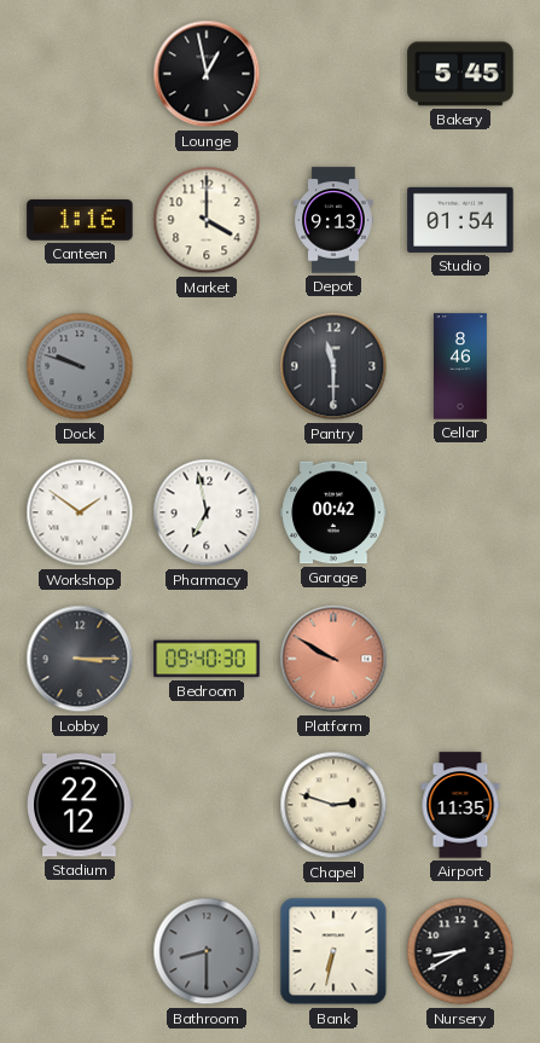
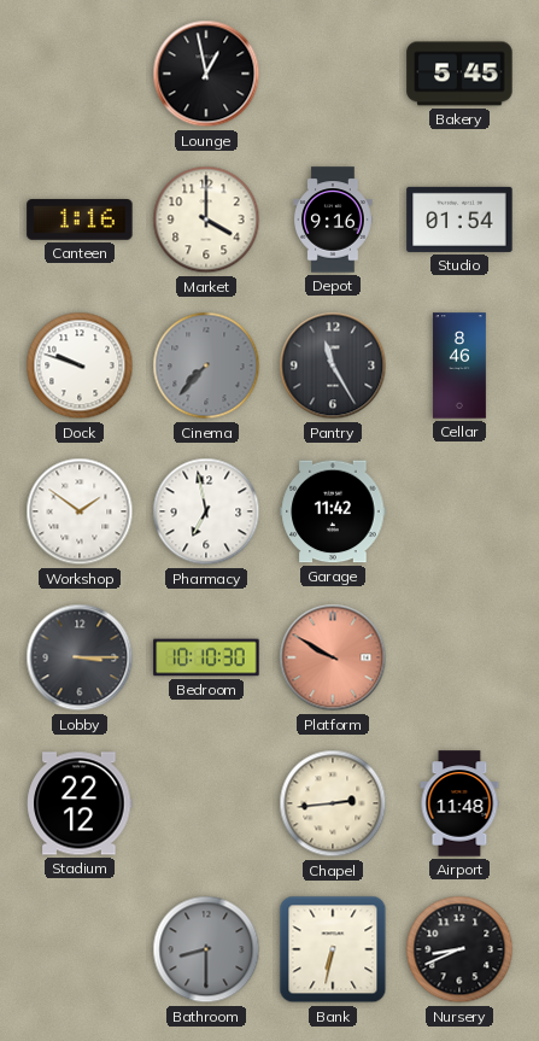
Depot: 9:13 -> 9:16
Dock dial: grey -> white
Cinema: none -> 7:37
Pantry: 11:30 -> 11:25
Garage: 00:42 -> 11:42
Bedroom: 09:40 -> 10:10
Chapel: 2:48 -> 2:44
Airport: 11:35 -> 11:48
Nursery: 8:40 -> 8:41
